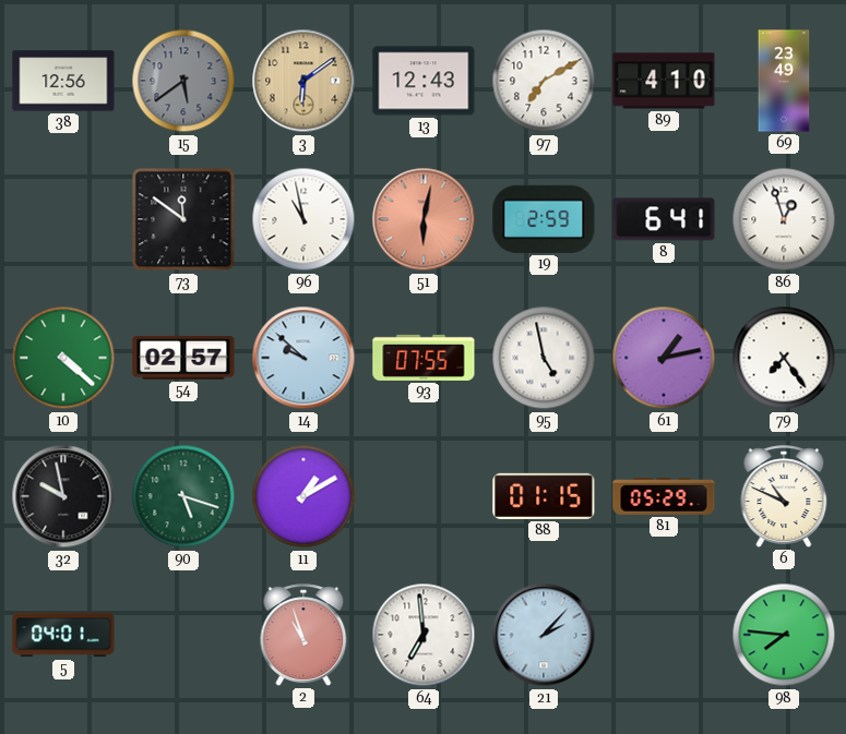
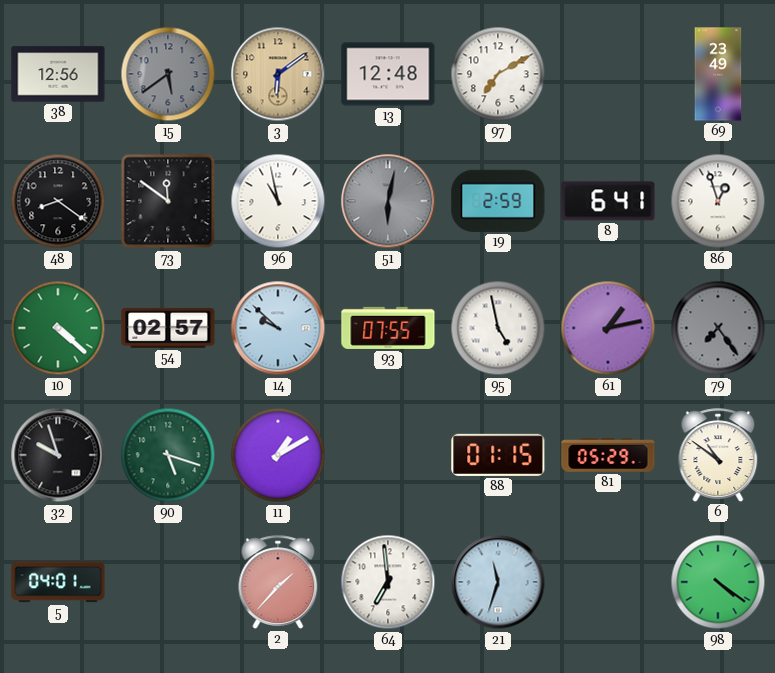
13: 12:43 -> 12:48
89: 4:10 -> none
48: none -> 8:21
51 dial: salmon -> grey
79 dial: white -> grey
32: 9:58 -> 9:57
6: 10:49 -> 10:51
2: 10:57 -> 1:37
21: 2:07 -> 11:33
98: 7:46 -> 4:21
